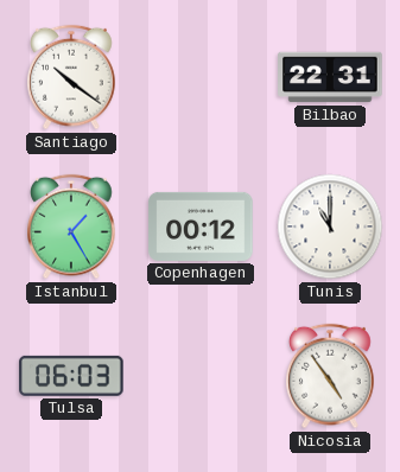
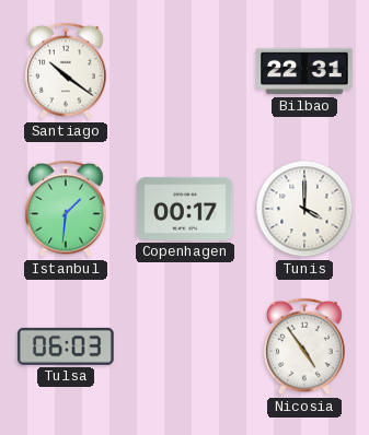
Istanbul: 1:25 -> 1:31
Copenhagen: 00:12 -> 00:17
Tunis: 11:00 -> 4:00
